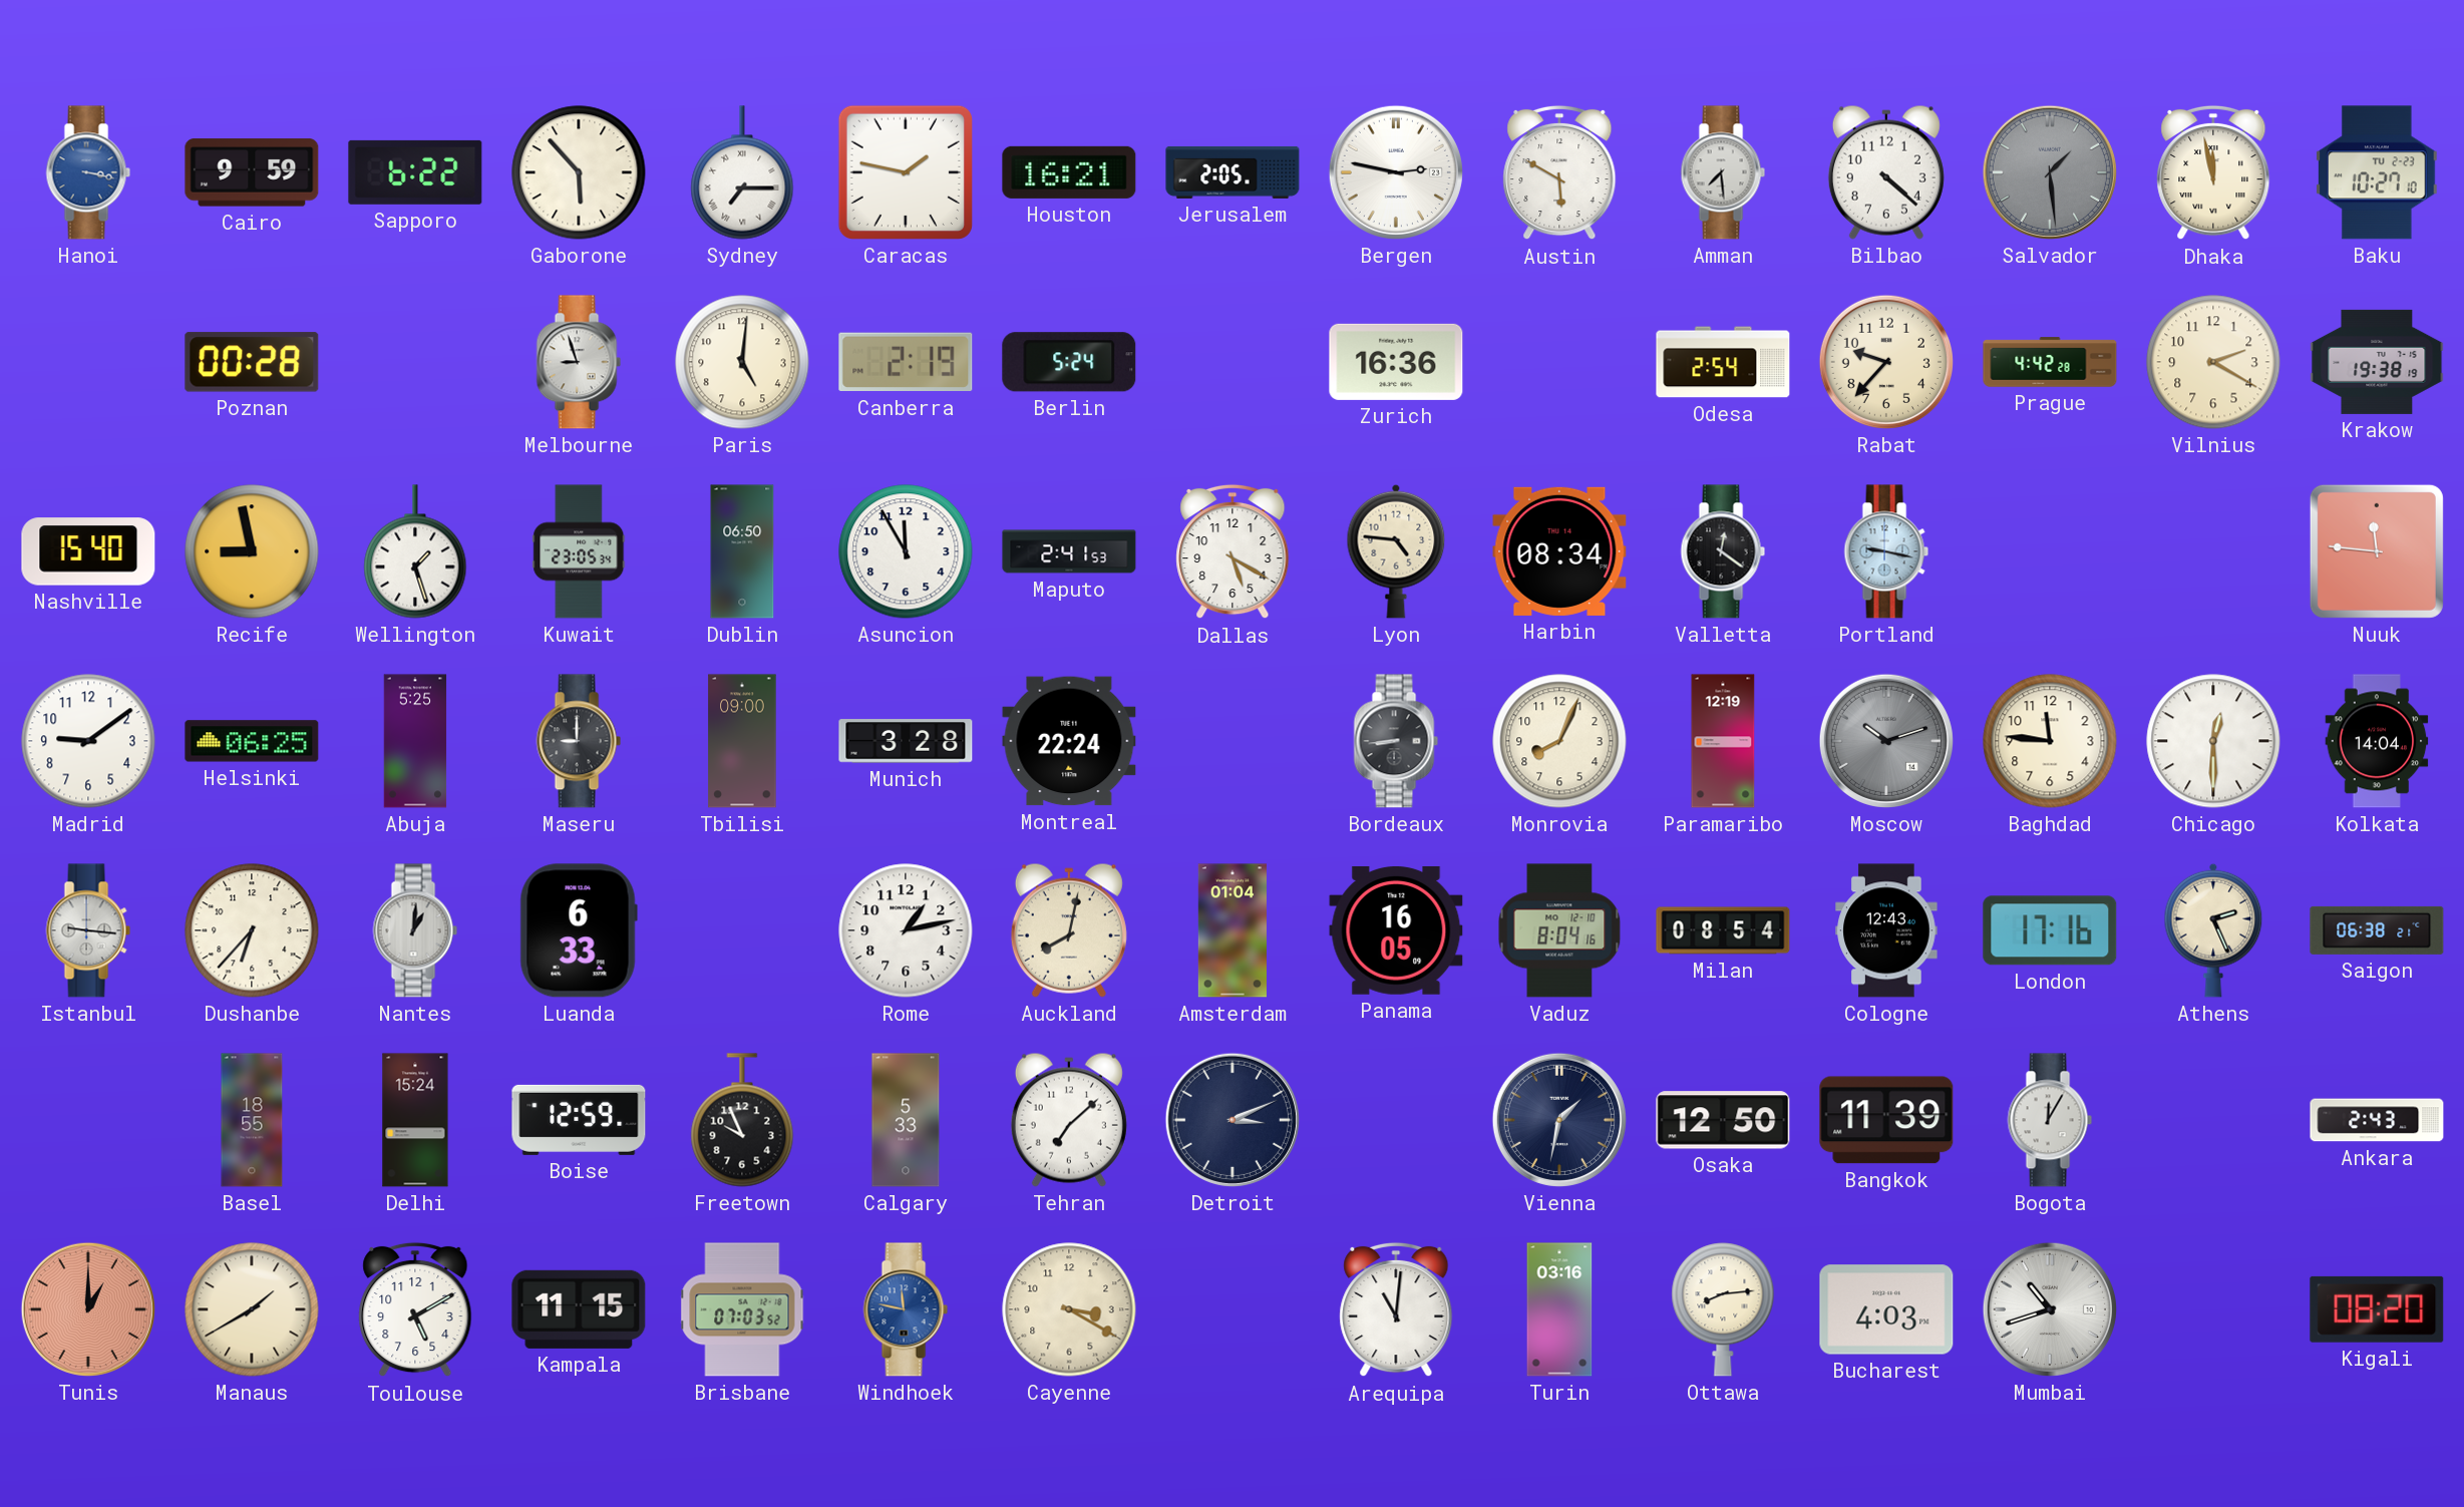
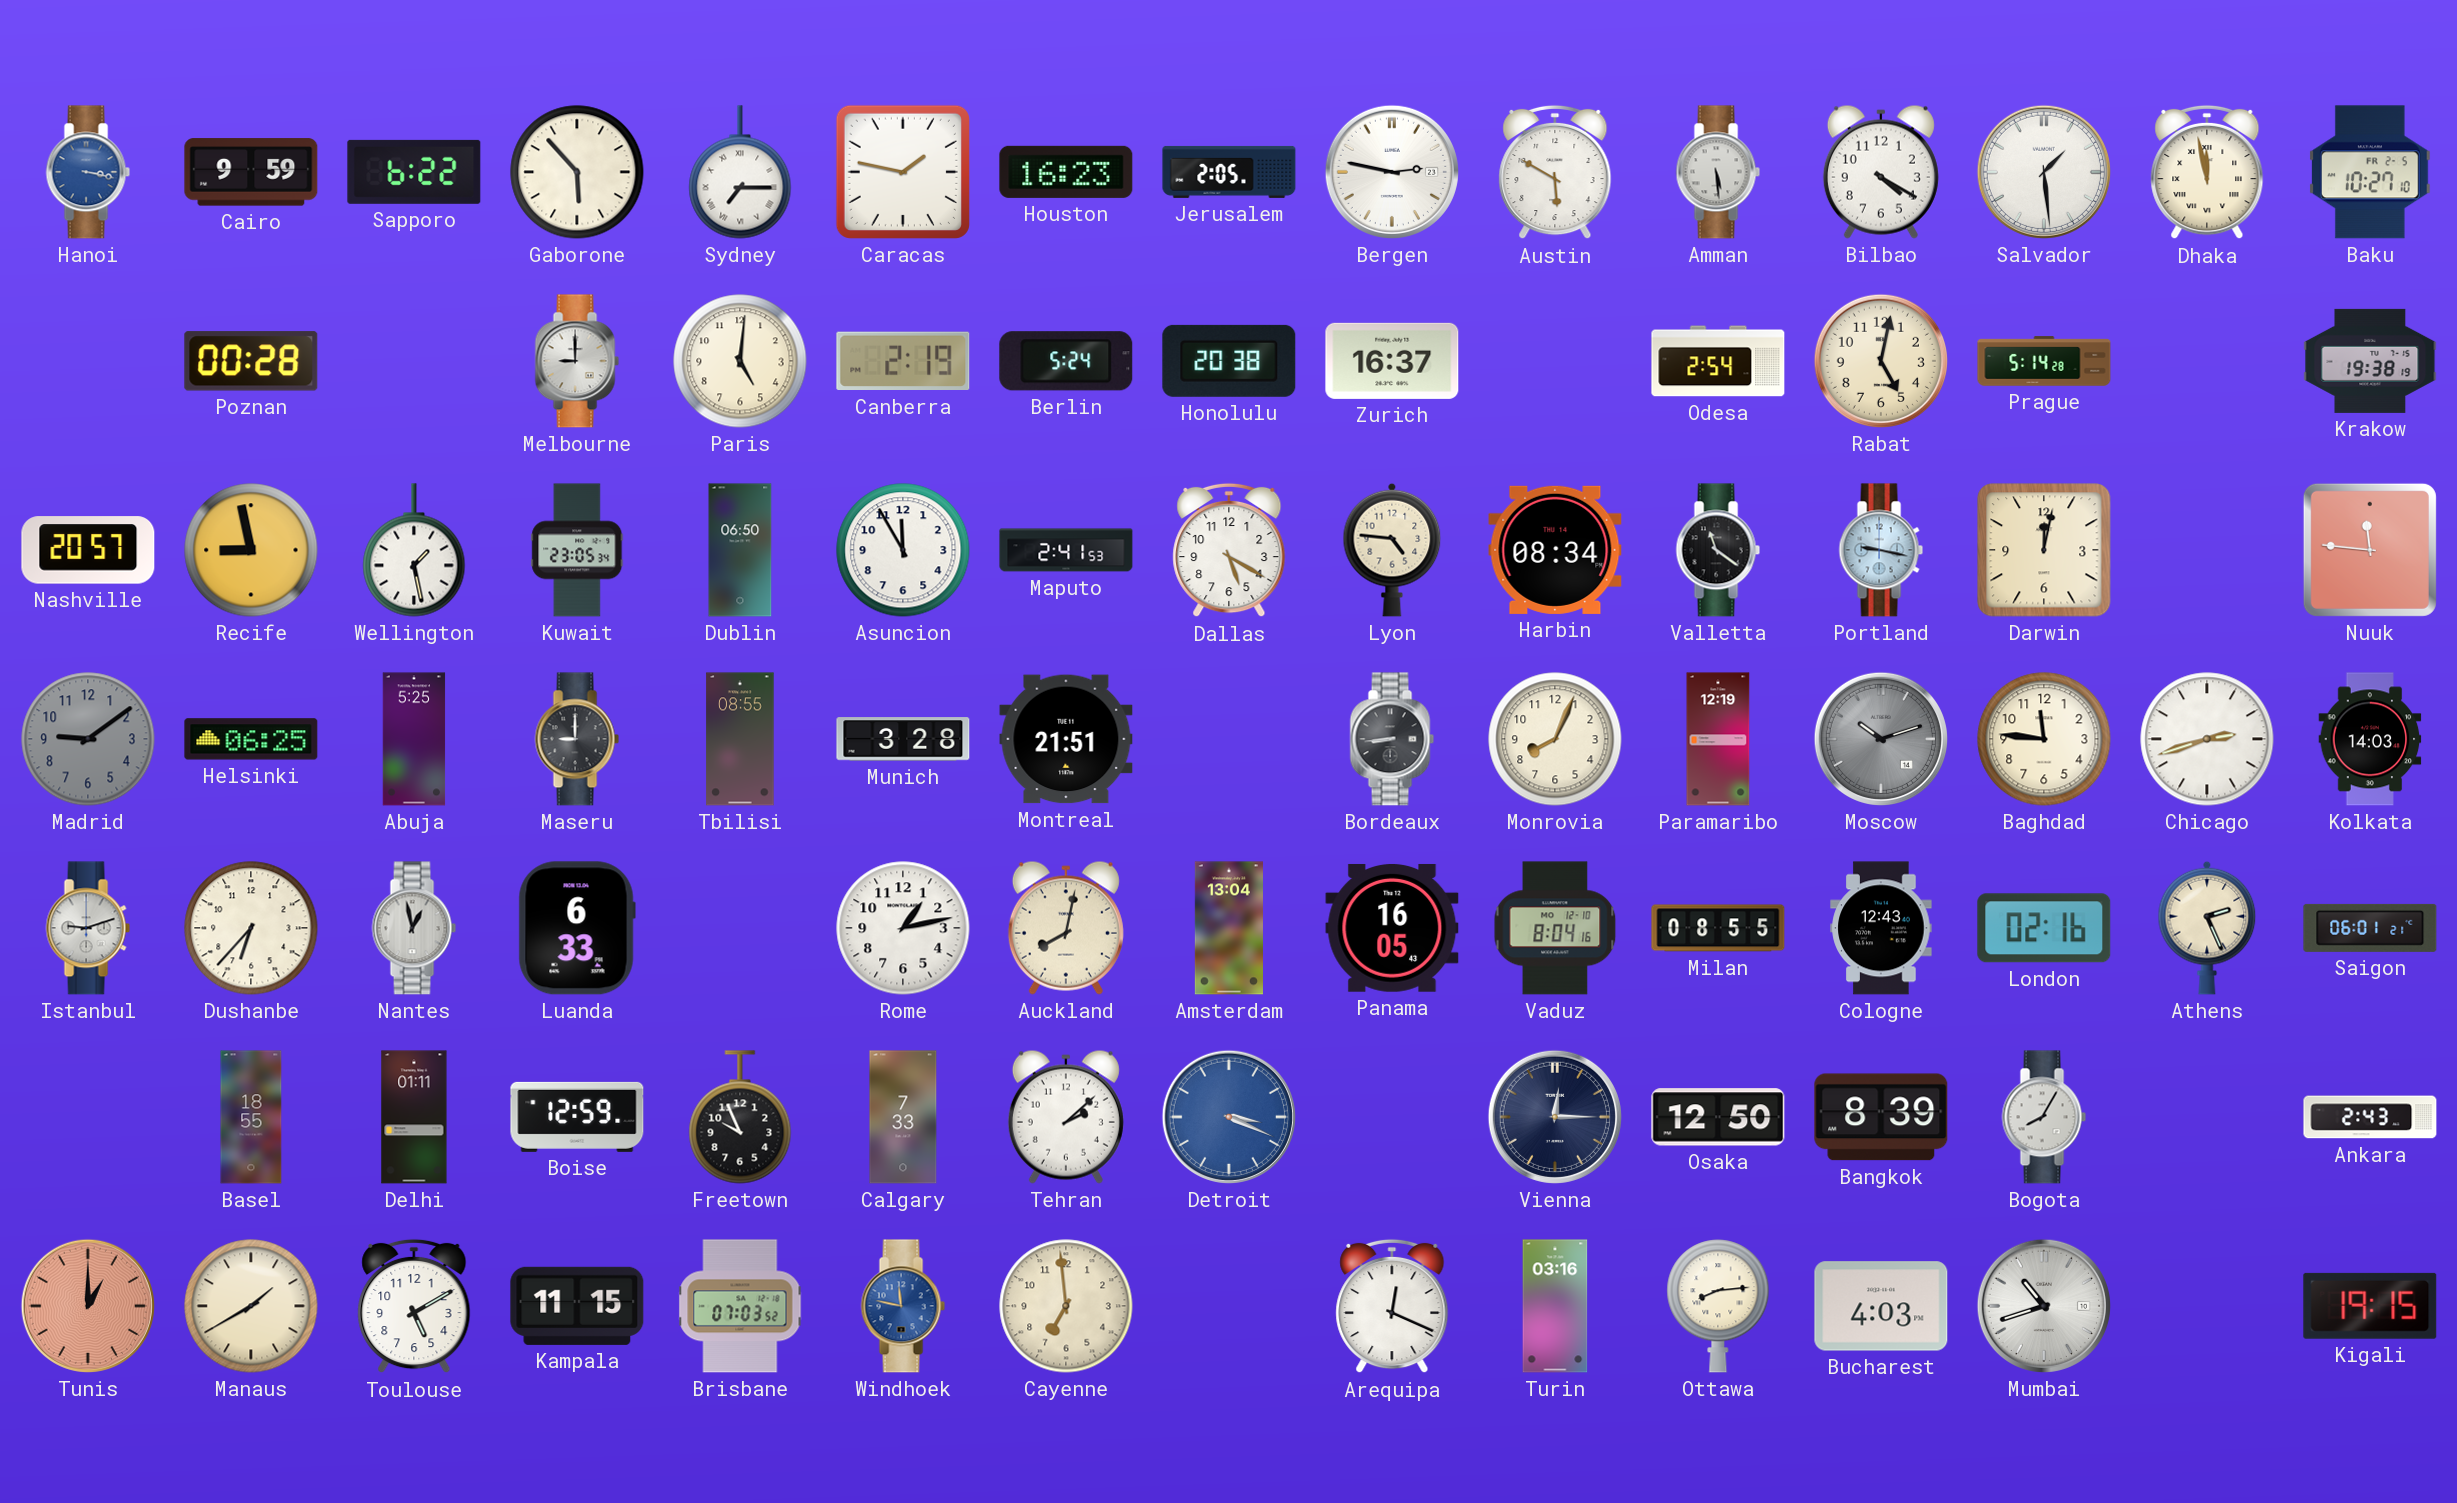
Houston: 16:21 -> 16:23
Amman: 7:29 -> 5:29
Bilbao: 4:22 -> 4:20
Salvador dial: grey -> white
Baku date: TU 2-23 -> FR 2-5
Melbourne: 8:57 -> 9:00
Honolulu: none -> 20:38
Zurich: 16:36 -> 16:37
Rabat: 9:37 -> 5:02
Prague: 4:42 -> 5:14
Vilnius: 2:20 -> none
Nashville: 15:40 -> 20:57
Wellington: 1:27 -> 1:28
Valletta: 12:21 -> 11:21
Darwin: none -> 12:02
Madrid dial: white -> grey
Tbilisi: 09:00 -> 08:55
Montreal: 22:24 -> 21:51
Chicago: 12:30 -> 2:42
Kolkata: 14:04 -> 14:03
Istanbul: 9:16 -> 9:12
Nantes: 1:01 -> 12:58
Amsterdam: 01:04 -> 13:04
Panama: 16:05:09 -> 16:05:43
Milan: 08:54 -> 08:55
London: 17:16 -> 02:16
Saigon: 06:38 -> 06:01
Delhi: 15:24 -> 01:11
Calgary: 5:33 -> 7:33
Tehran: 7:08 -> 2:08
Detroit: 3:11 -> 3:19
Detroit dial: navy -> blue
Vienna: 1:32 -> 12:15
Bangkok: 11:39 -> 8:39
Bogota: 12:05 -> 8:05
Cayenne: 3:20 -> 6:59
Arequipa: 11:01 -> 12:19
Kigali: 08:20 -> 19:15
